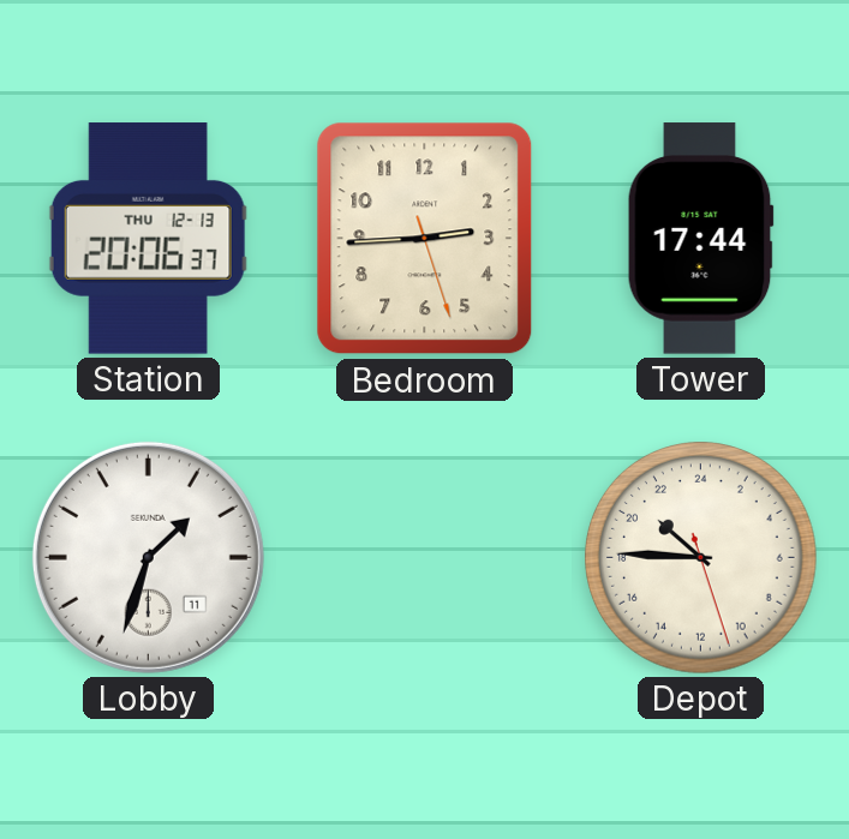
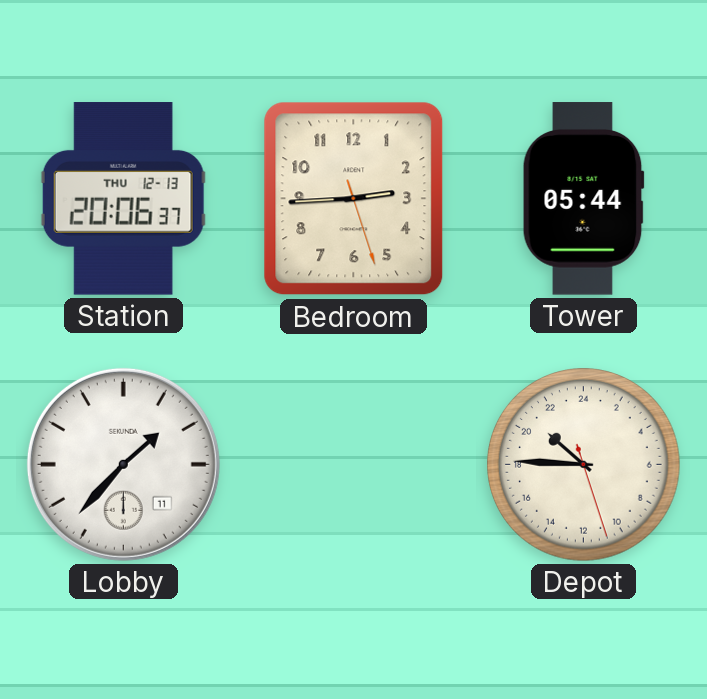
Tower: 17:44 -> 05:44
Lobby: 1:33 -> 1:37
